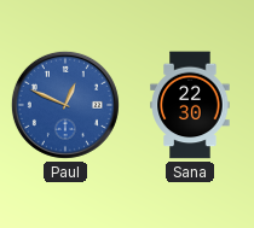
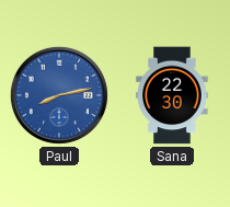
Paul: 12:49 -> 8:13
